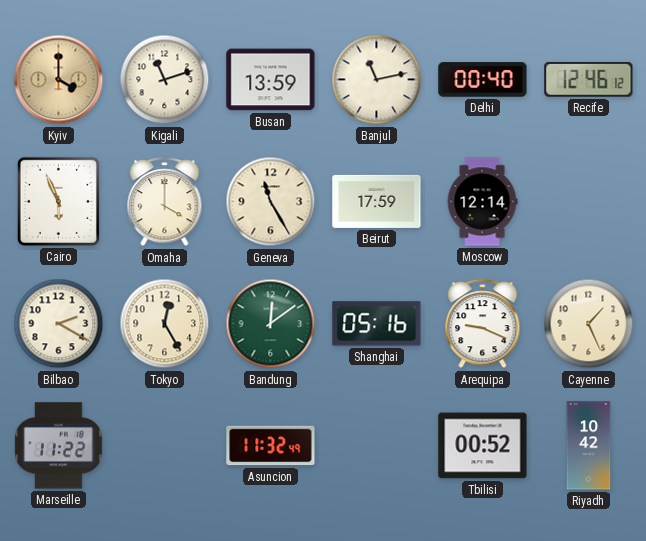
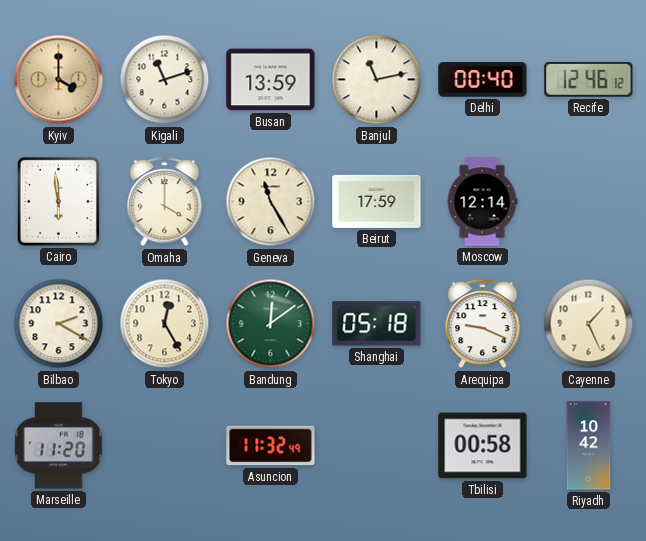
Cairo: 5:56 -> 5:59
Shanghai: 05:16 -> 05:18
Marseille: 11:22 -> 11:20
Tbilisi: 00:52 -> 00:58
